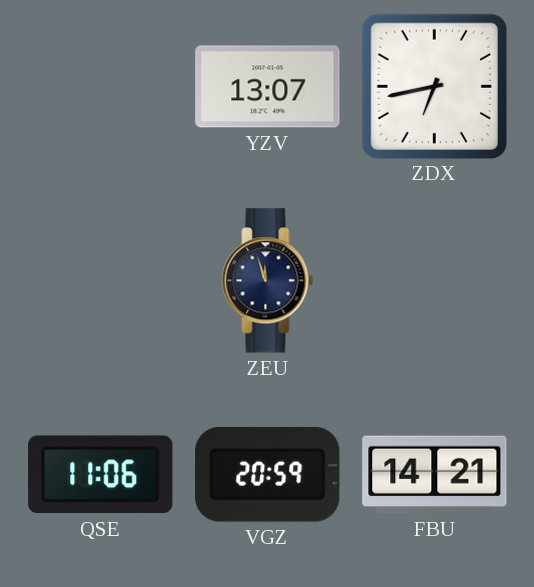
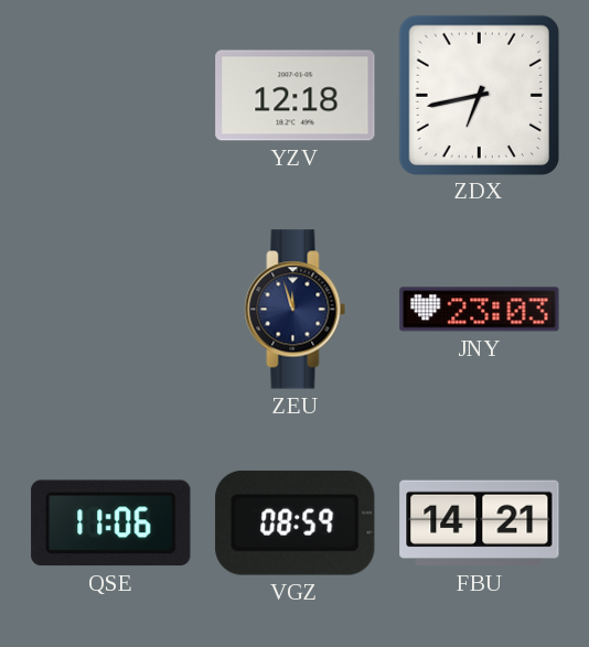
YZV: 13:07 -> 12:18
JNY: none -> 23:03
VGZ: 20:59 -> 08:59
